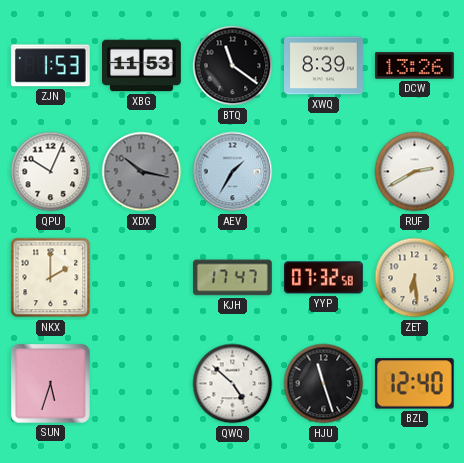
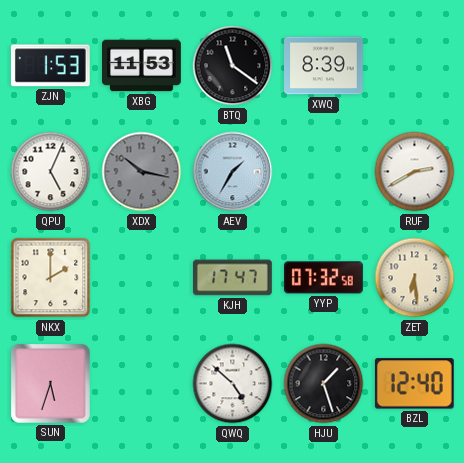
DCW: 13:26 -> none
QPU: 10:04 -> 5:04
HJU: 11:27 -> 1:27
